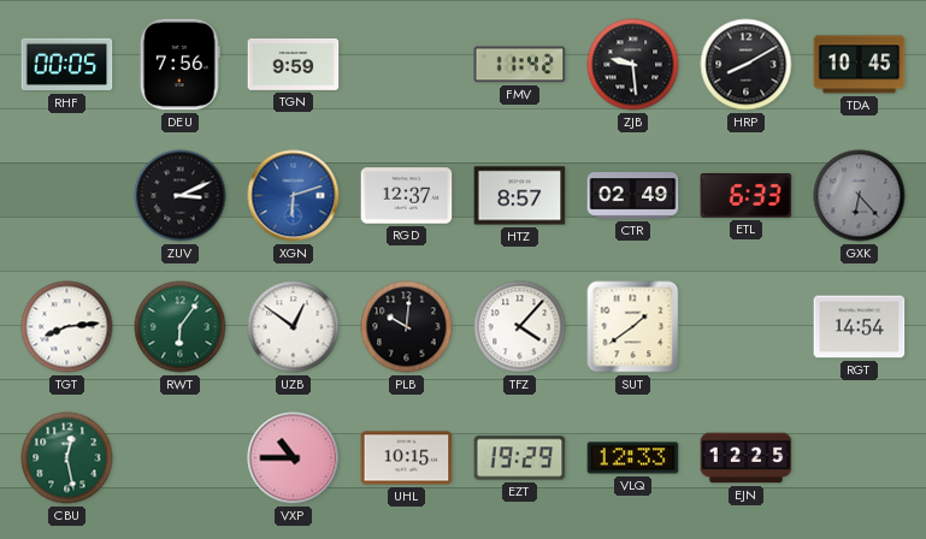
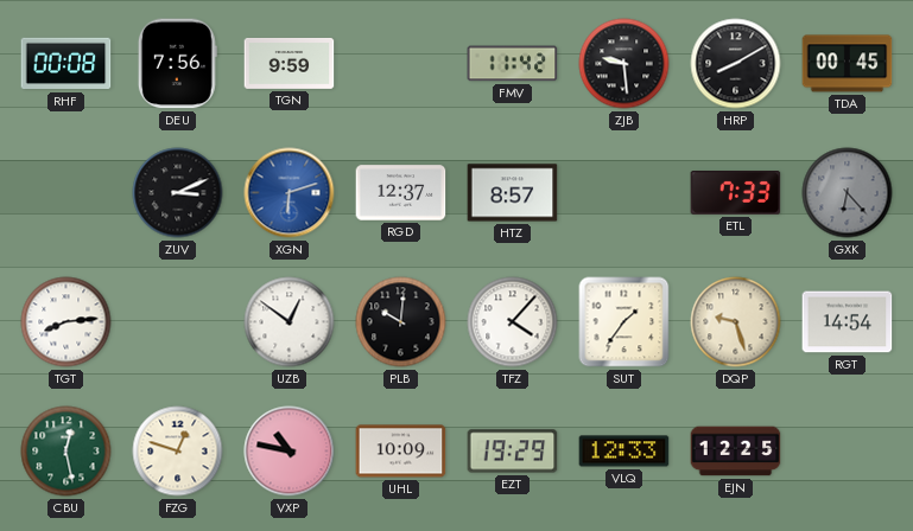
RHF: 00:05 -> 00:08
TDA: 10:45 -> 00:45
CTR: 02:49 -> none
ETL: 6:33 -> 7:33
RWT: 6:06 -> none
SUT: 1:39 -> 1:36
DQP: none -> 9:27
FZG: none -> 12:48
VXP: 10:45 -> 10:47
UHL: 10:15 -> 10:09
